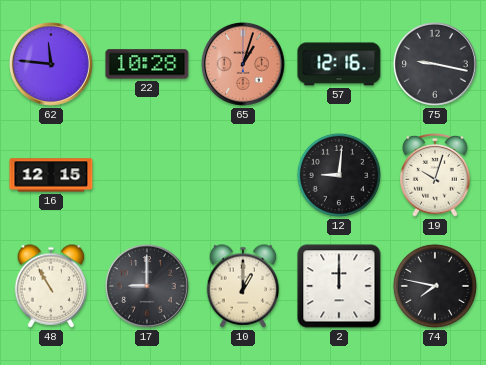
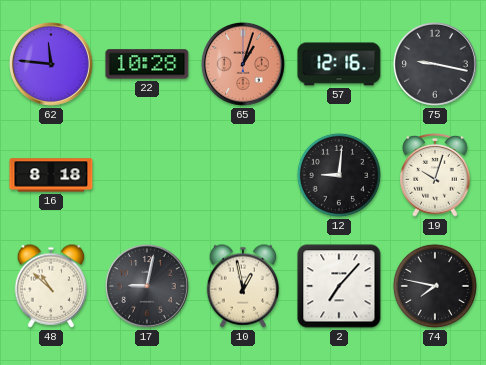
16: 12:15 -> 8:18
48: 10:55 -> 10:52
17: 9:00 -> 9:02
10: 1:00 -> 12:58
2: 12:00 -> 7:07
